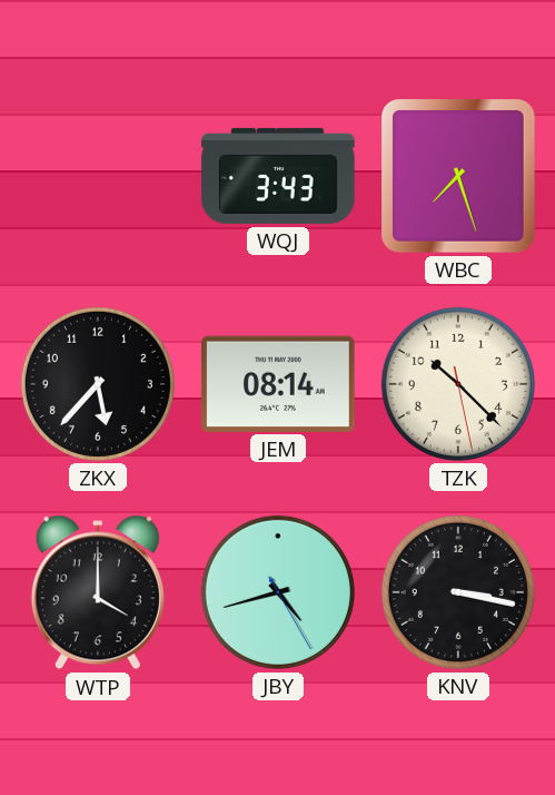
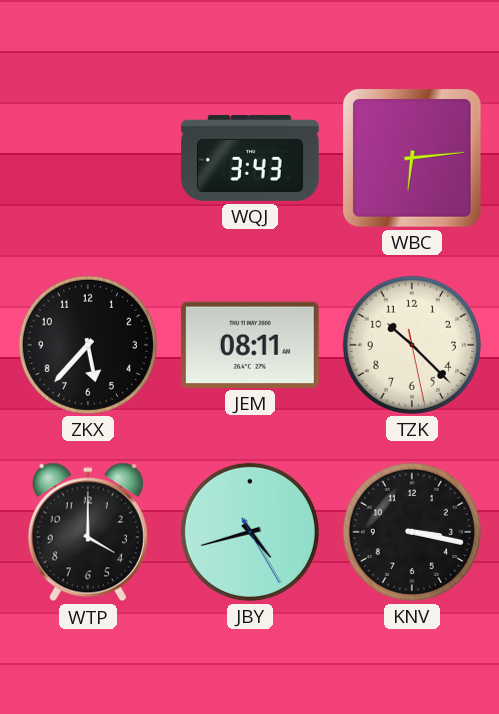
WBC: 7:27 -> 6:14
JEM: 08:14 -> 08:11
